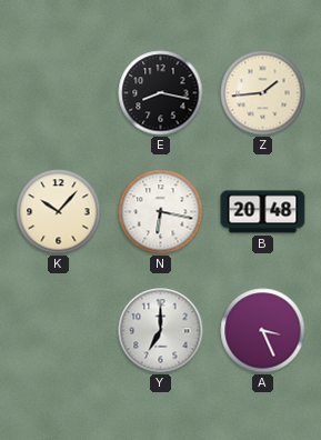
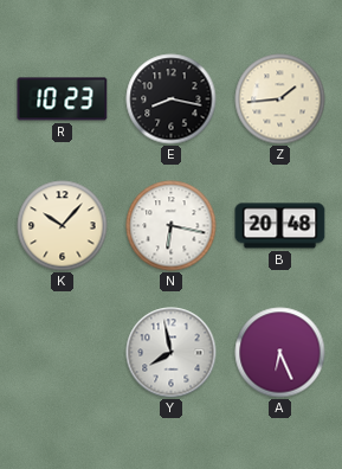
R: none -> 10:23
Y: 7:00 -> 7:58
A: 3:26 -> 6:26
